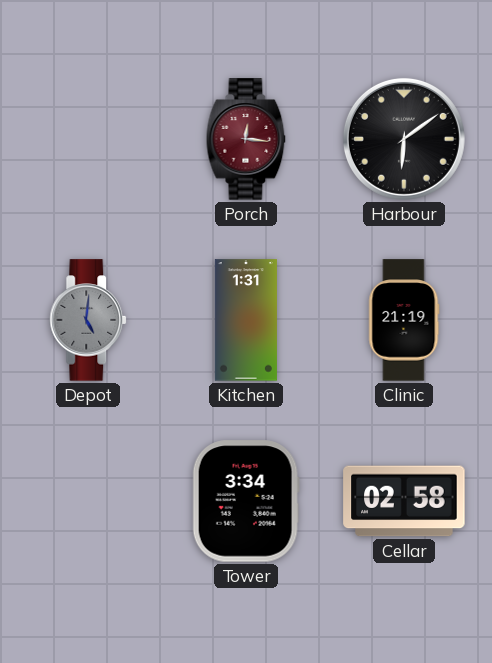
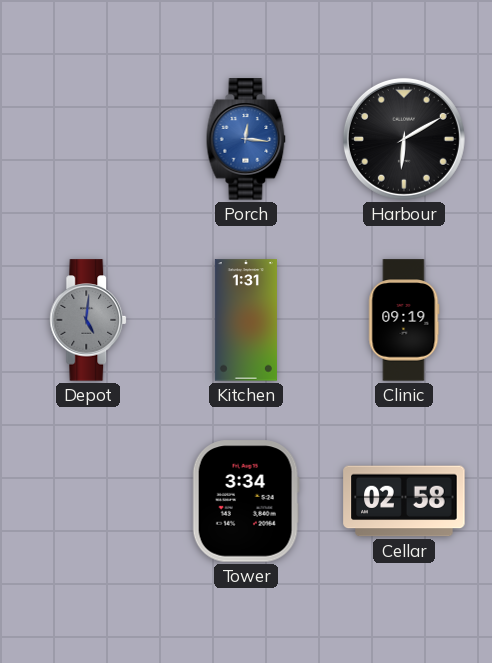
Porch dial: burgundy -> blue
Harbour: 6:09 -> 6:10
Clinic: 21:19 -> 09:19
